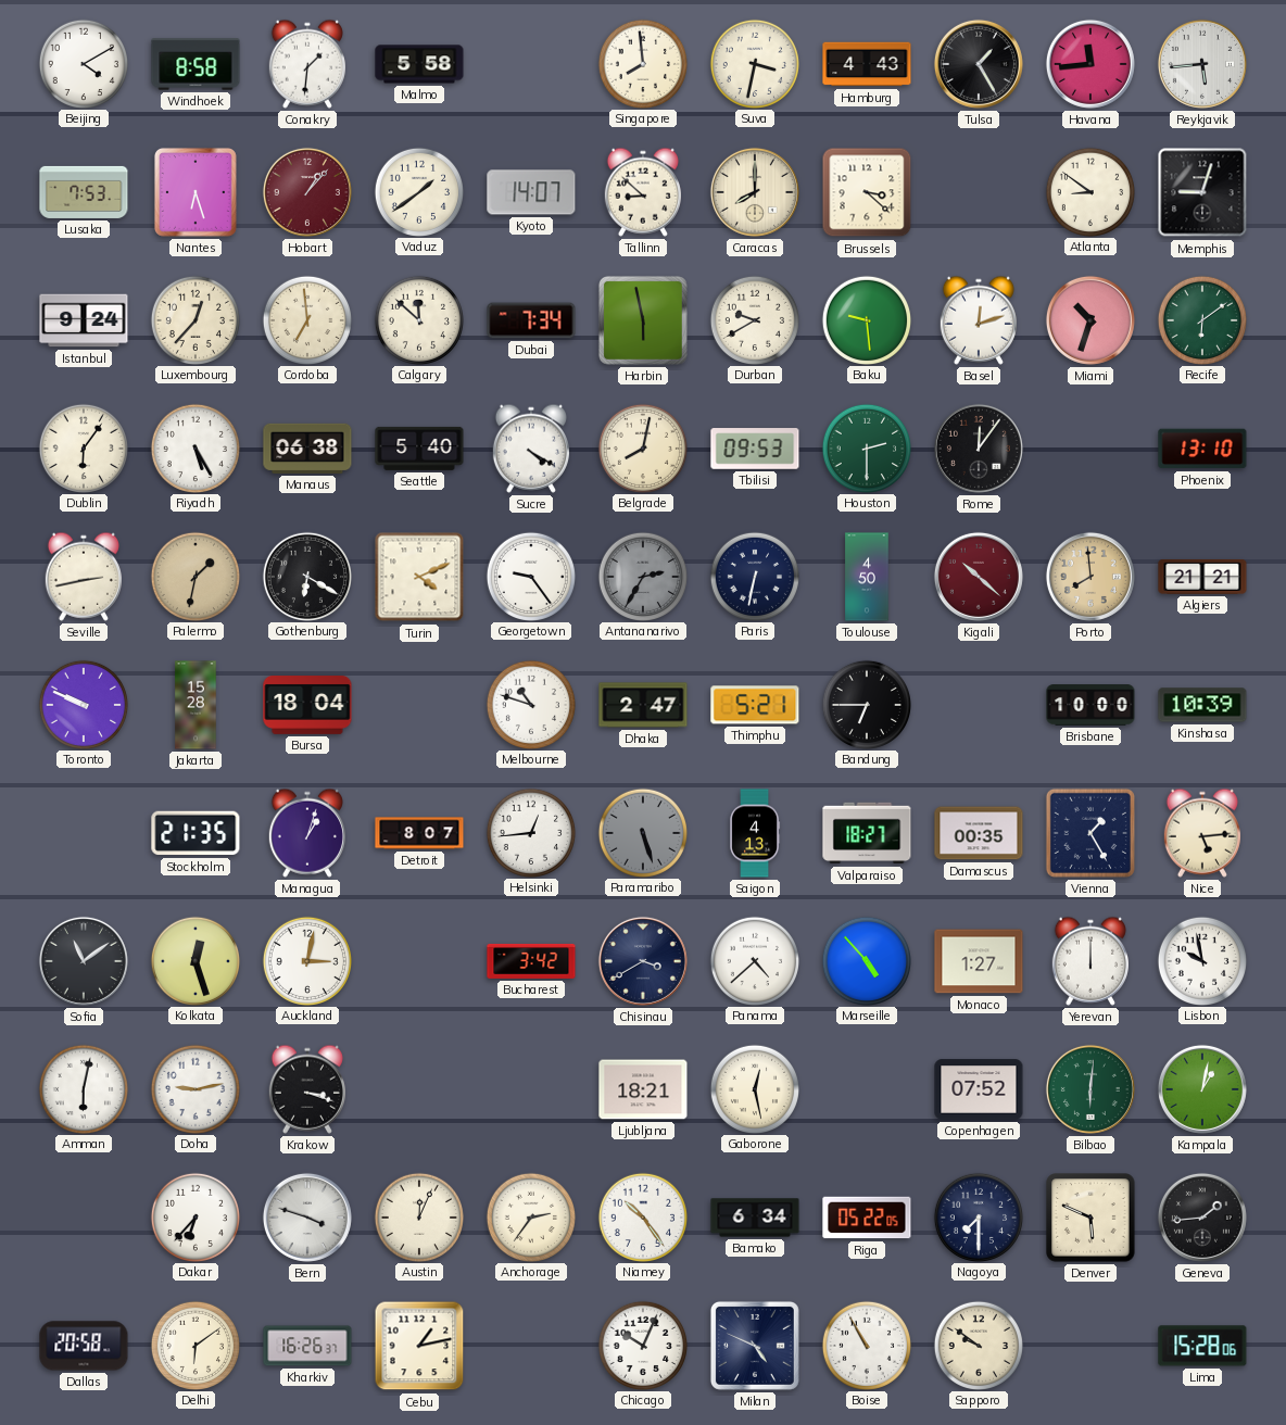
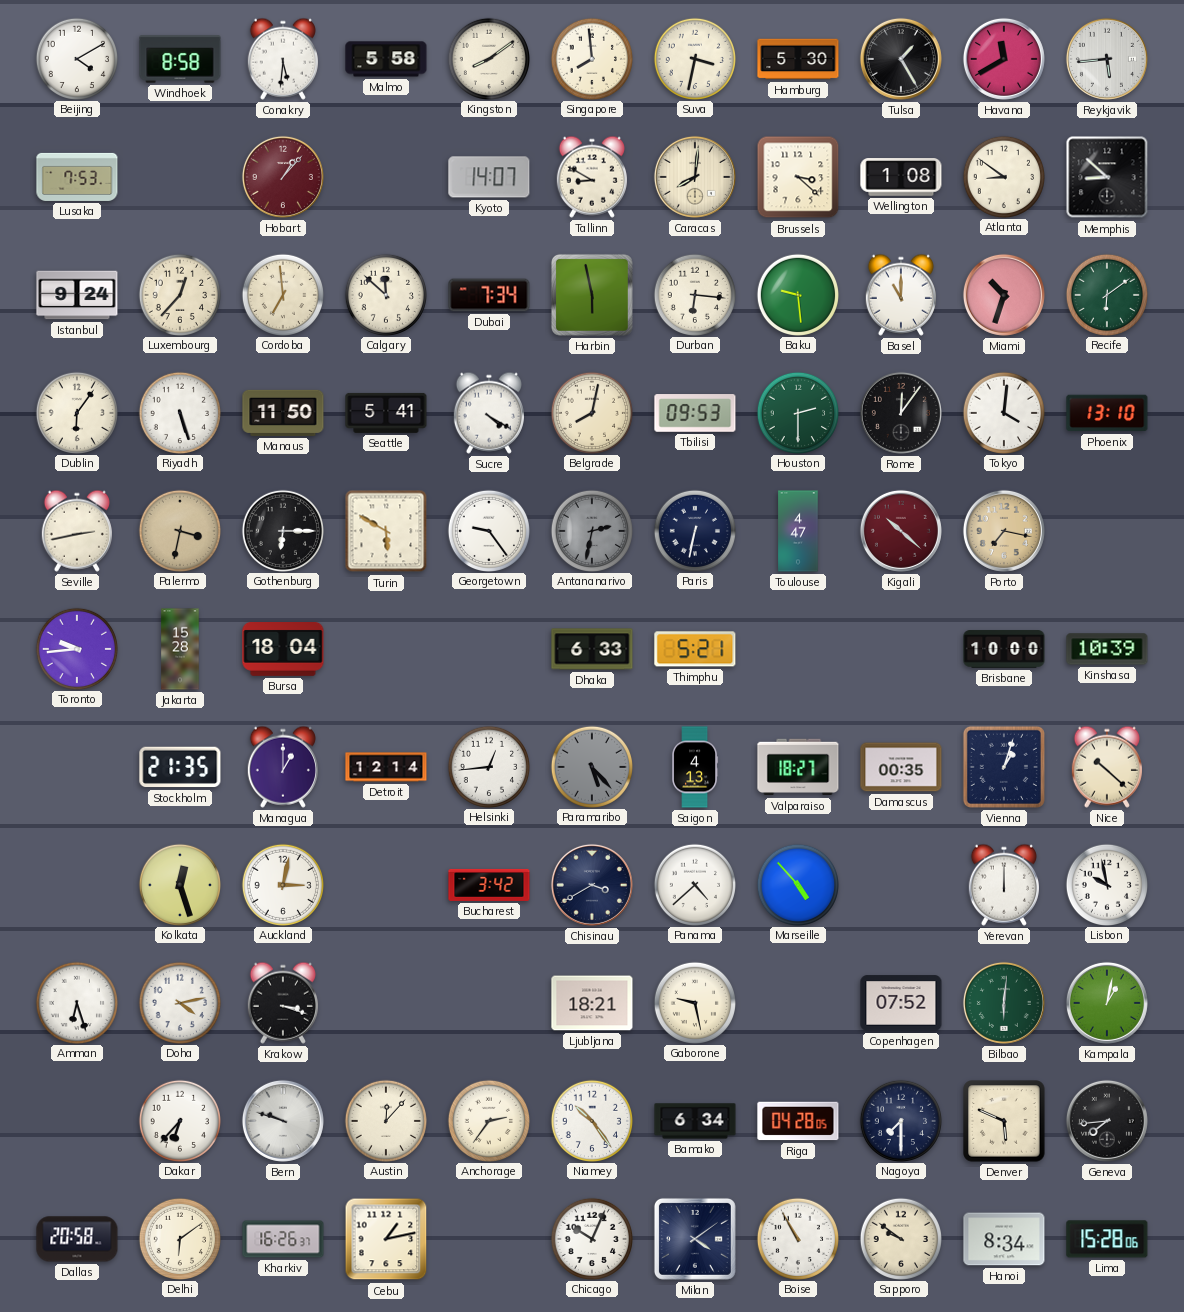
Conakry: 1:31 -> 5:31
Kingston: none -> 8:09
Hamburg: 4:43 -> 5:30
Havana: 11:44 -> 11:40
Nantes: 6:27 -> none
Vaduz: 1:39 -> none
Tallinn: 8:52 -> 8:50
Caracas: 8:00 -> 8:01
Wellington: none -> 1:08
Memphis: 9:03 -> 8:52
Durban: 9:40 -> 6:16
Basel: 12:12 -> 11:00
Riyadh: 5:25 -> 5:27
Manaus: 06:38 -> 11:50
Seattle: 5:40 -> 5:41
Tokyo: none -> 4:01
Palermo: 1:32 -> 3:32
Gothenburg: 6:20 -> 6:15
Turin: 4:11 -> 5:50
Antananarivo: 2:35 -> 2:32
Toulouse: 4:50 -> 4:47
Porto: 7:59 -> 7:17
Algiers: 21:21 -> none
Toronto: 9:49 -> 9:44
Melbourne: 10:48 -> none
Dhaka: 2:47 -> 6:33
Bandung: 6:45 -> none
Managua: 1:03 -> 1:00
Detroit: 8:07 -> 12:14
Paramaribo: 5:27 -> 5:23
Vienna: 1:25 -> 1:03
Nice: 5:14 -> 10:22
Sofia: 11:09 -> none
Monaco: 1:27 -> none
Amman: 6:02 -> 6:27
Doha: 9:13 -> 4:13
Gaborone: 12:28 -> 9:28
Bern: 3:48 -> 9:48
Austin: 12:04 -> 12:07
Riga: 05:22 -> 04:28
Geneva: 1:44 -> 7:44
Milan: 4:49 -> 4:09
Hanoi: none -> 8:34
